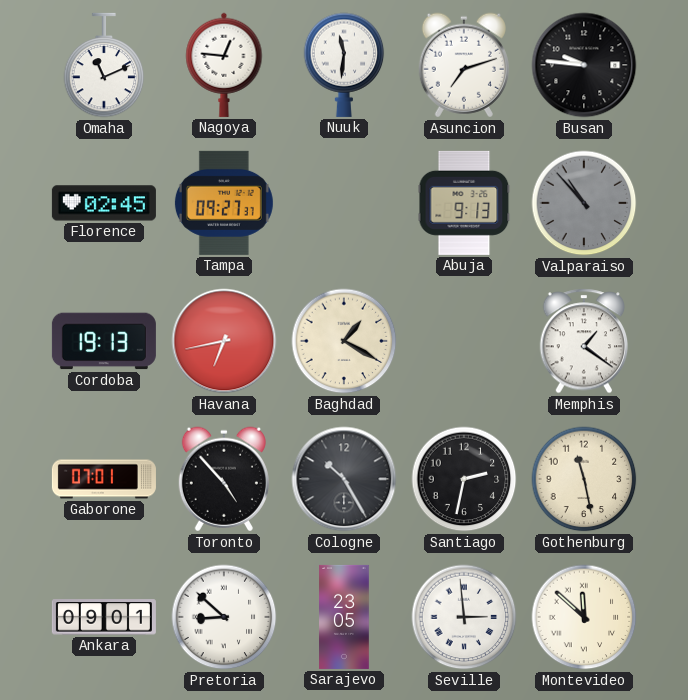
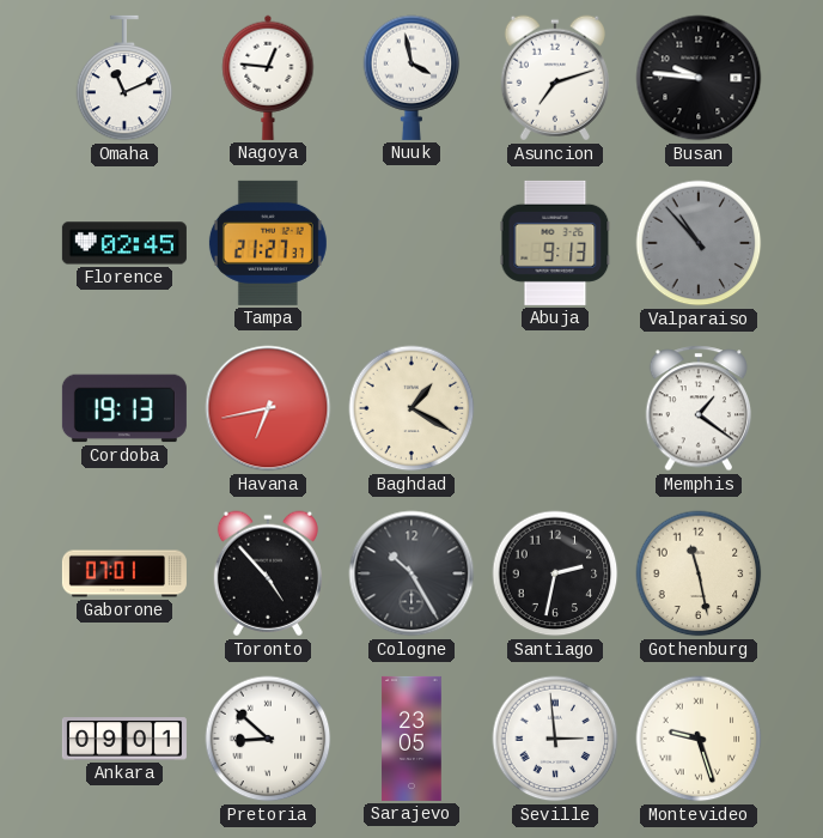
Nuuk: 11:31 -> 3:58
Tampa: 09:27 -> 21:27
Montevideo: 11:52 -> 9:27
